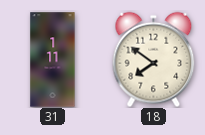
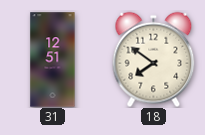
31: 1:11 -> 12:51
